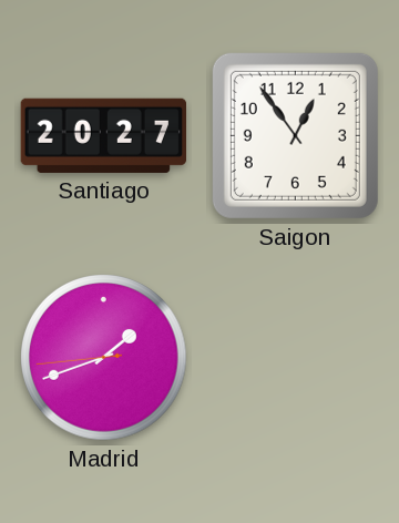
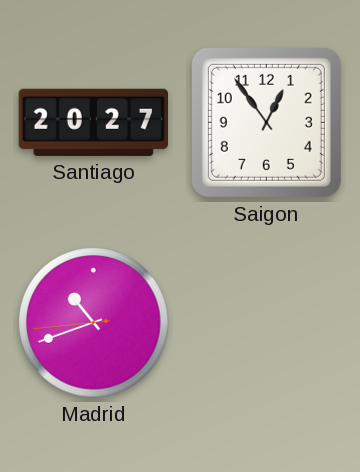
Madrid: 1:41 -> 10:41
